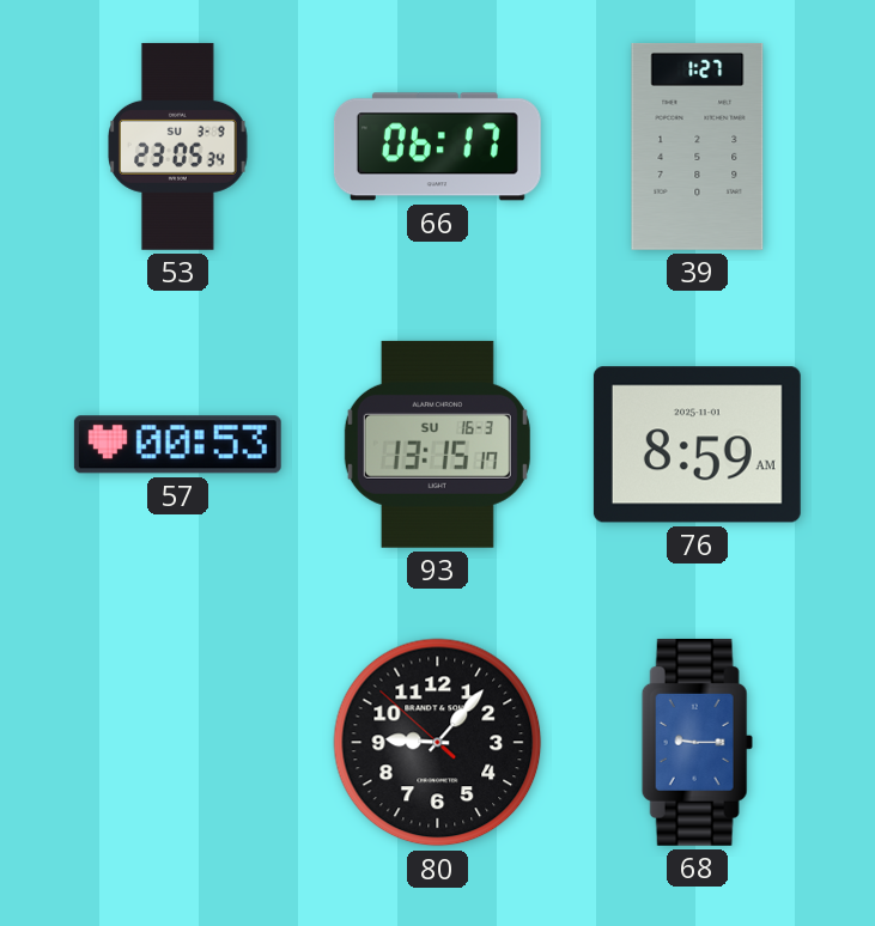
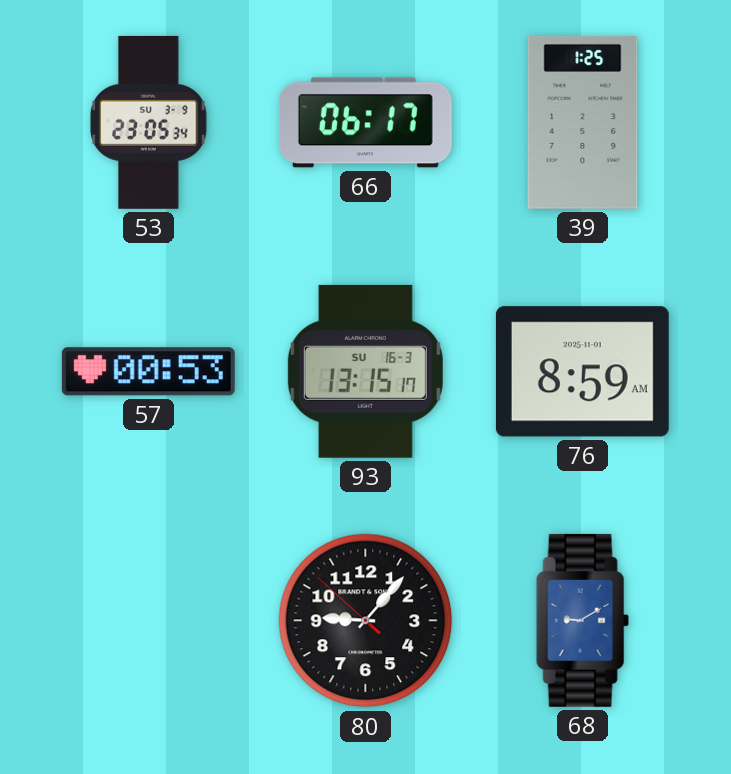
39: 1:27 -> 1:25
68: 9:15 -> 9:10
